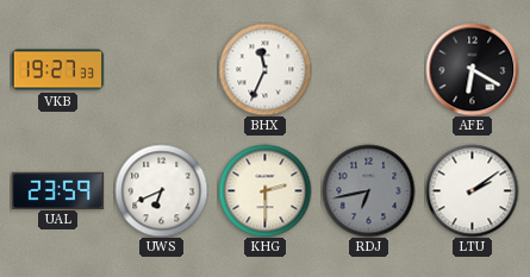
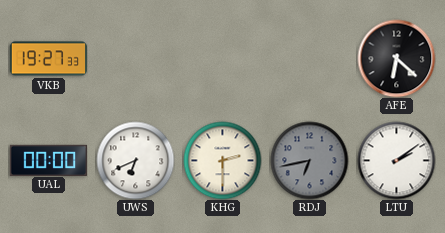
BHX: 11:34 -> none
AFE: 6:20 -> 6:22
UAL: 23:59 -> 00:00
